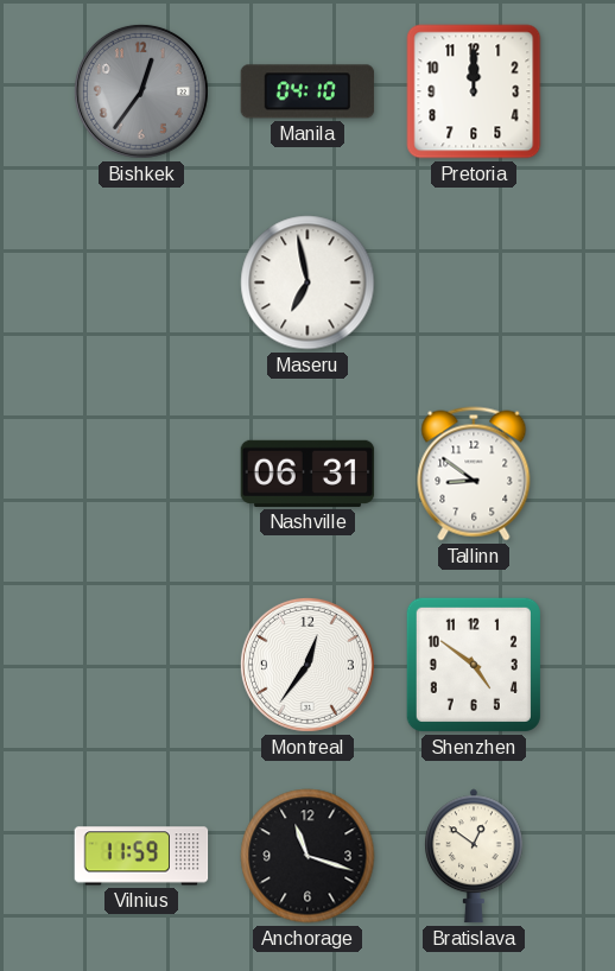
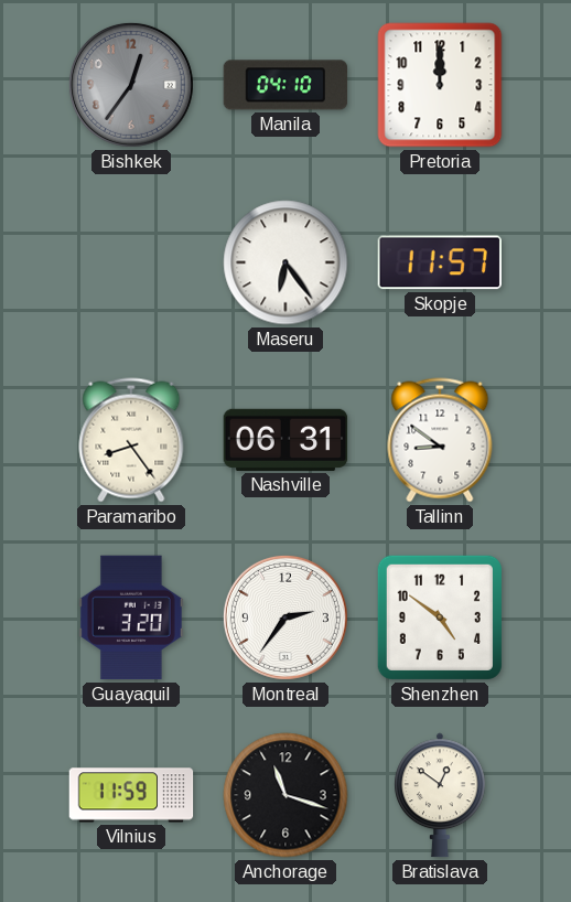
Maseru: 6:58 -> 6:24
Skopje: none -> 11:57
Paramaribo: none -> 8:24
Guayaquil: none -> 3:20
Montreal: 12:36 -> 2:36
